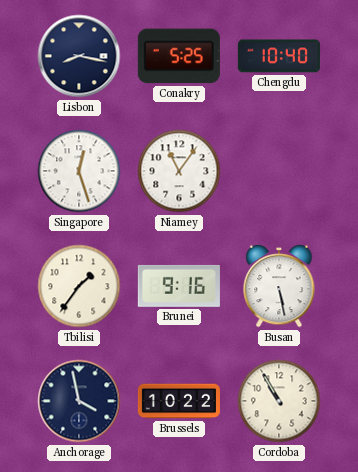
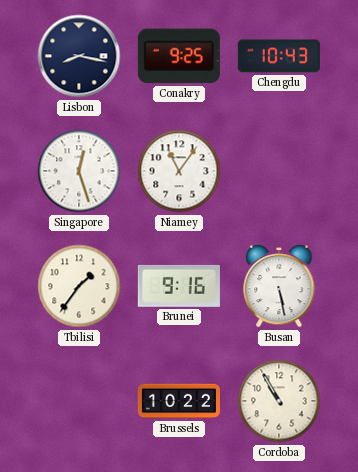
Conakry: 5:25 -> 9:25
Chengdu: 10:40 -> 10:43
Anchorage: 3:58 -> none
